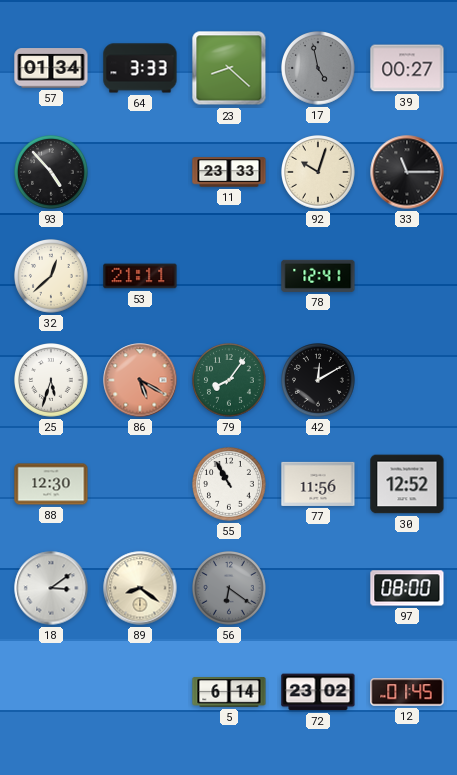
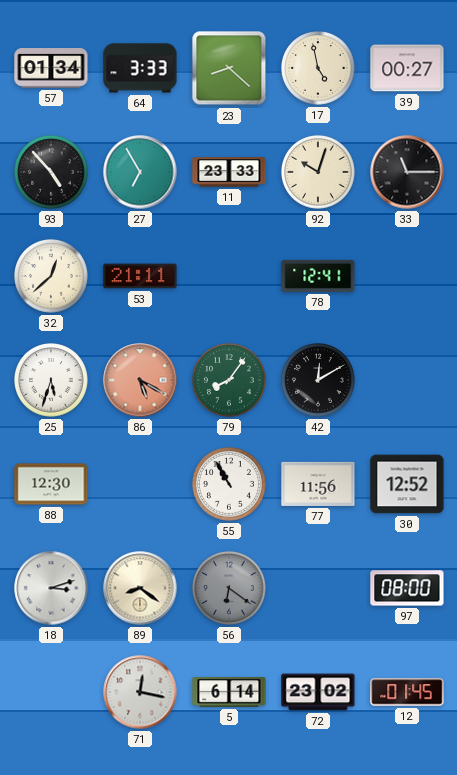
17 dial: grey -> cream
27: none -> 6:55
18: 3:09 -> 3:12
71: none -> 12:17
